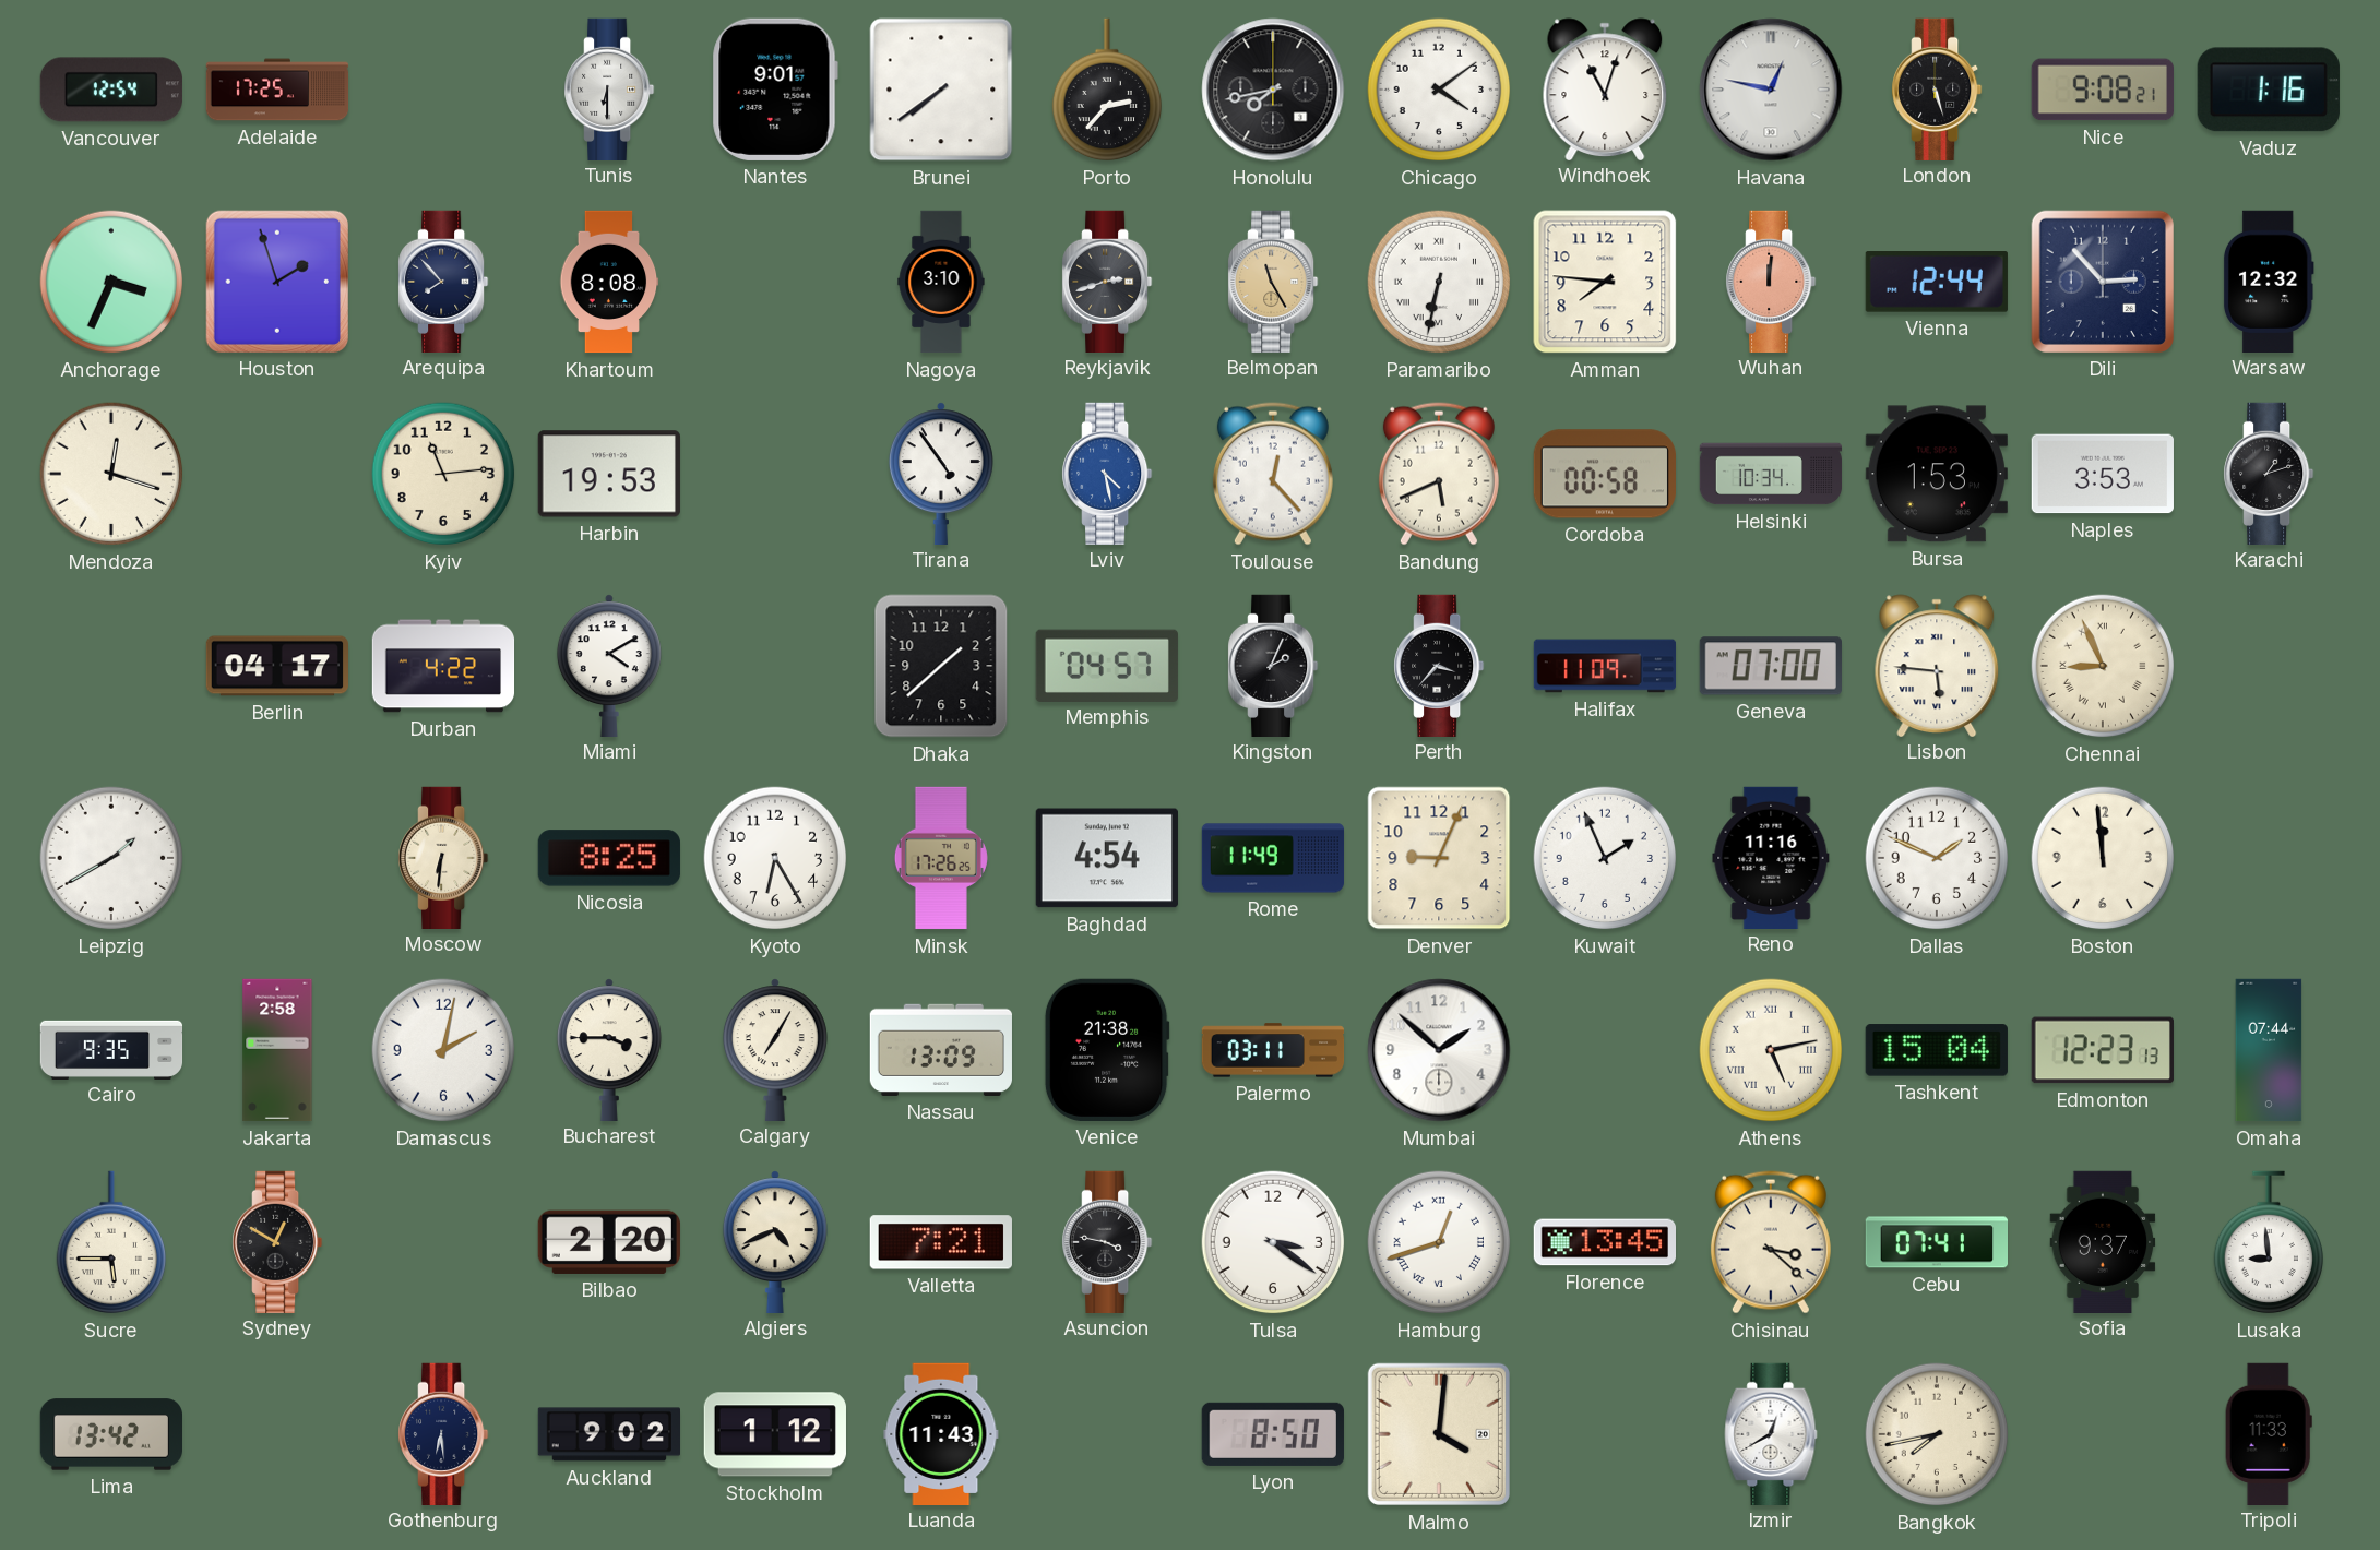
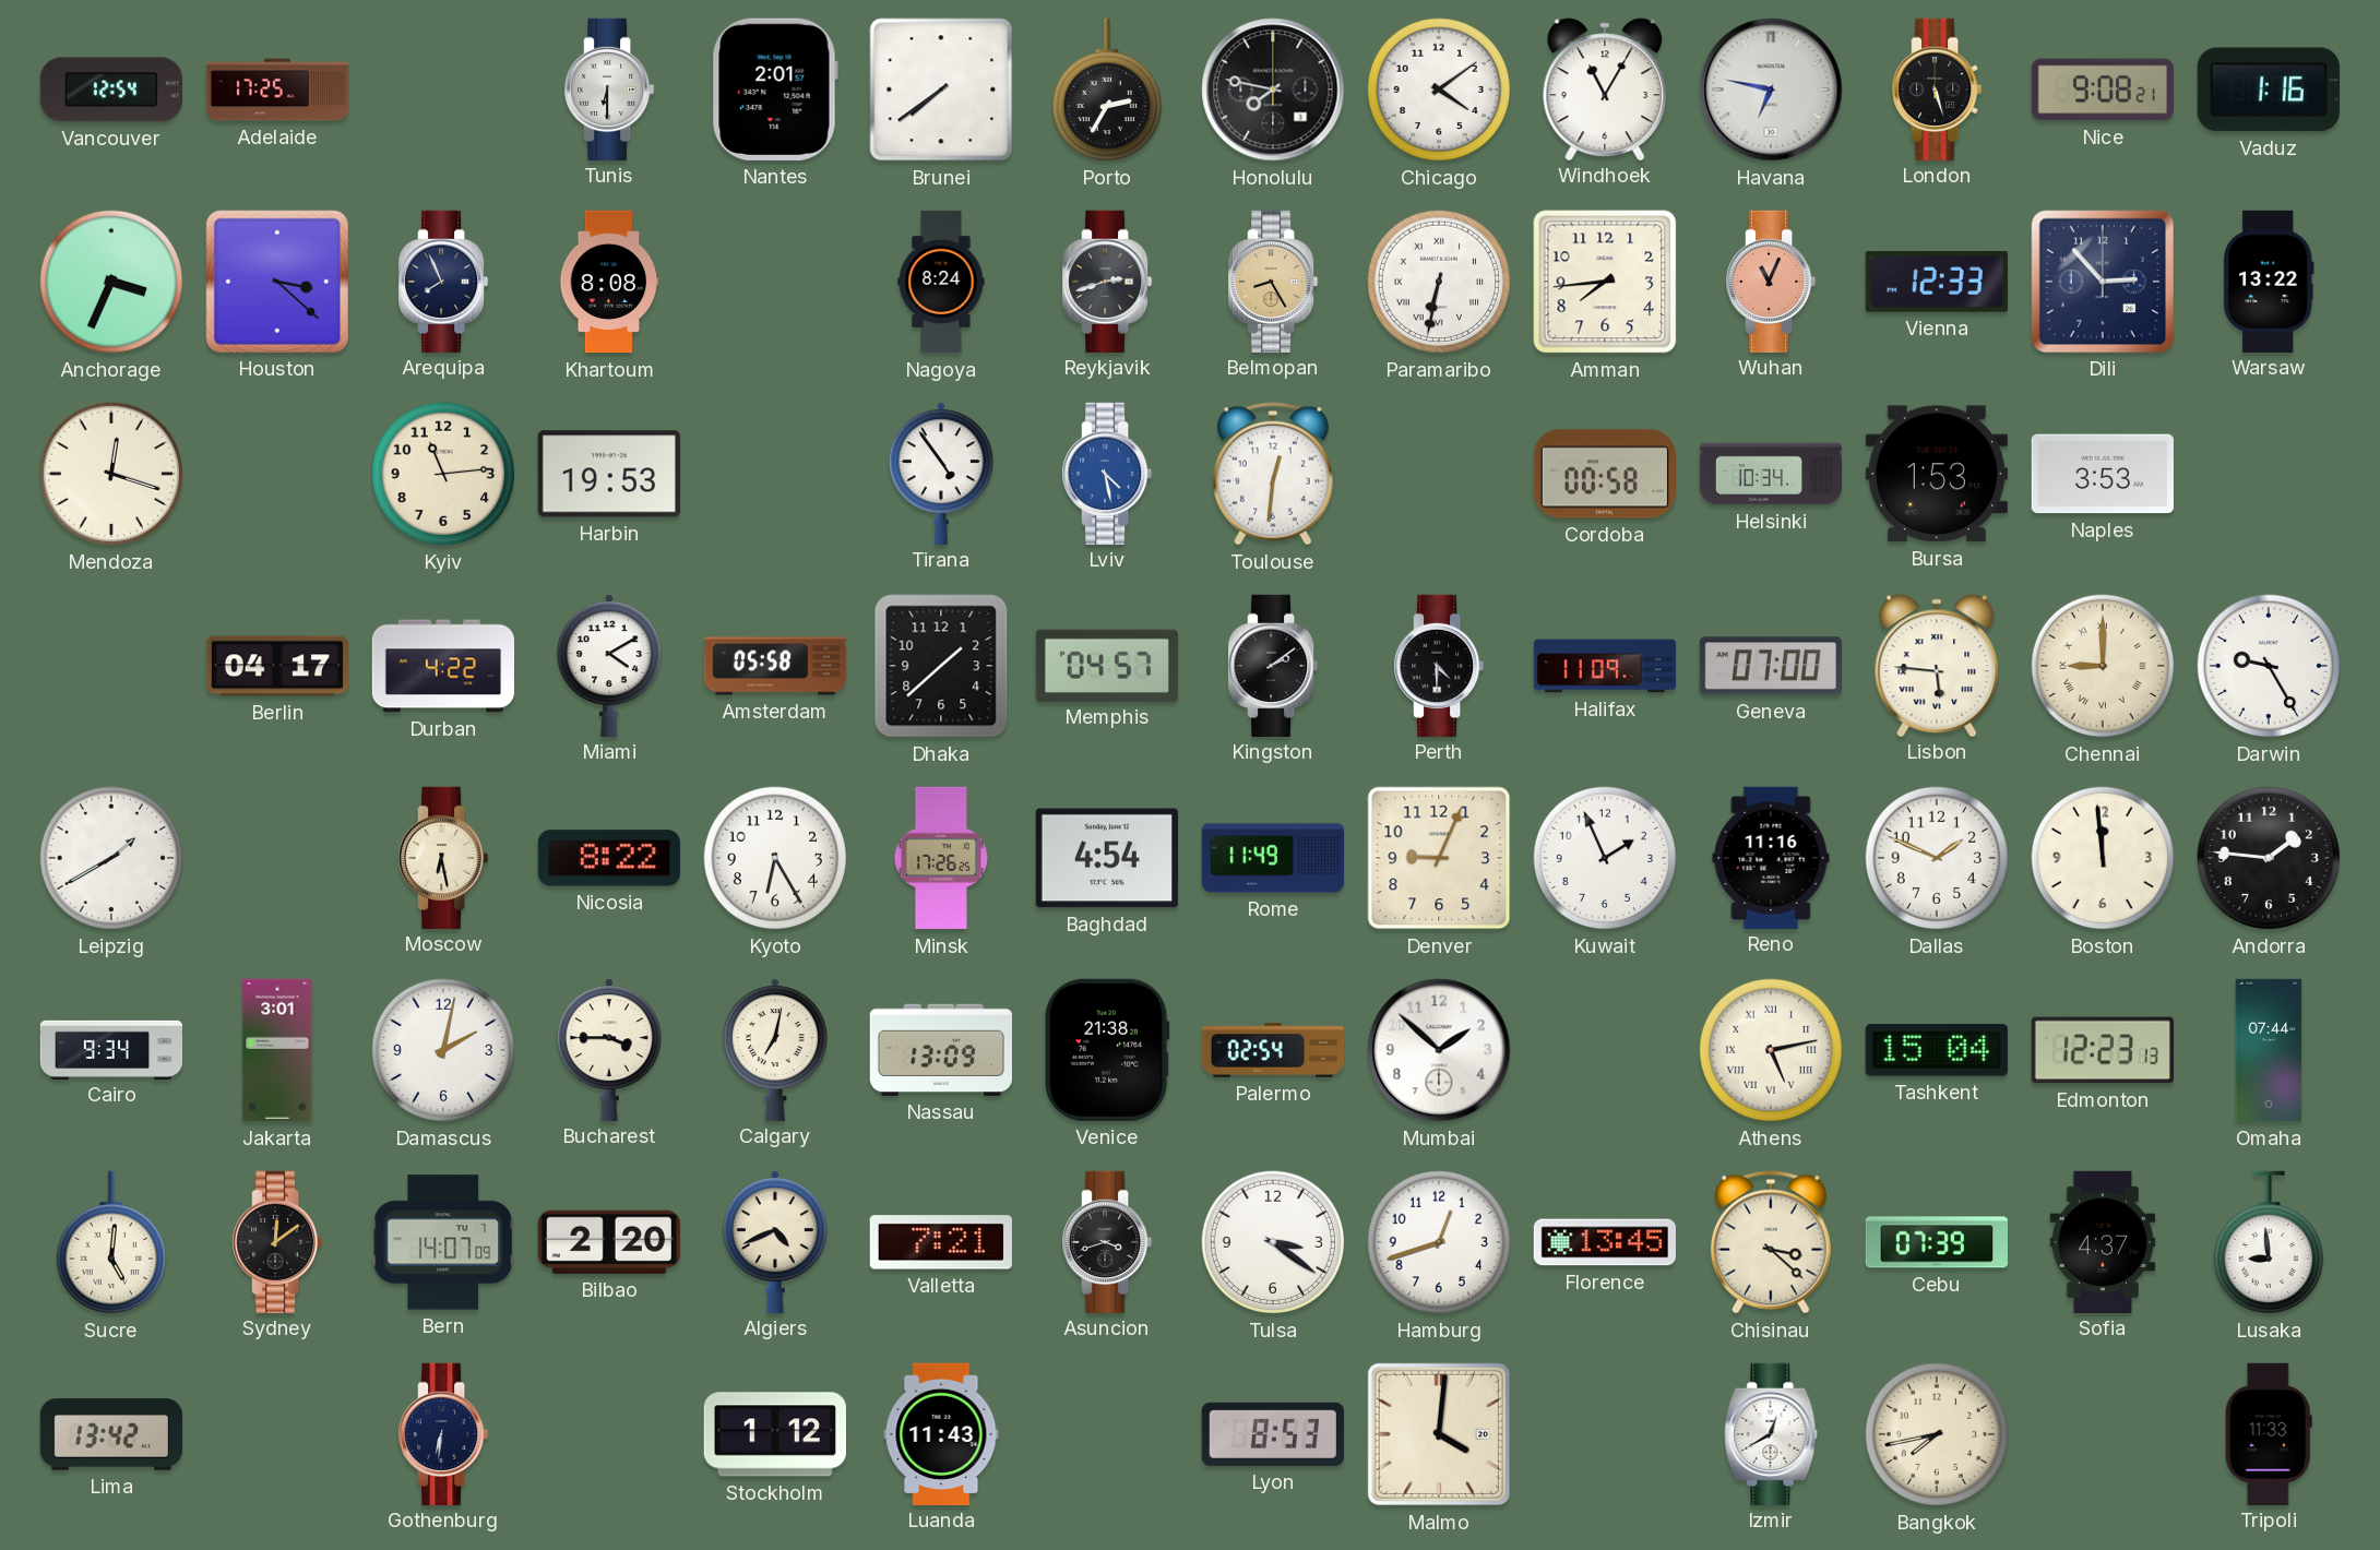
Nantes: 9:01 -> 2:01
Porto: 2:37 -> 2:35
Honolulu: 7:43 -> 7:47
Windhoek: 11:03 -> 11:05
Havana: 12:47 -> 6:47
Houston: 1:57 -> 3:22
Arequipa: 7:53 -> 7:56
Nagoya: 3:10 -> 8:24
Belmopan: 11:25 -> 8:25
Amman: 7:46 -> 7:44
Wuhan: 12:01 -> 11:04
Vienna: 12:44 -> 12:33
Warsaw: 12:32 -> 13:22
Toulouse: 12:23 -> 12:31
Bandung: 5:41 -> none
Karachi: 1:12 -> none
Amsterdam: none -> 05:58
Kingston: 2:04 -> 2:09
Perth: 3:37 -> 4:30
Chennai: 8:56 -> 9:00
Darwin: none -> 9:25
Moscow: 6:31 -> 6:28
Nicosia: 8:25 -> 8:22
Andorra: none -> 1:46
Cairo: 9:35 -> 9:34
Jakarta: 2:58 -> 3:01
Calgary: 7:05 -> 7:02
Palermo: 03:11 -> 02:54
Sucre: 5:45 -> 5:01
Sydney: 12:50 -> 12:09
Bern: none -> 14:07
Asuncion: 3:47 -> 3:42
Hamburg numerals: Roman -> Arabic
Cebu: 07:41 -> 07:39
Sofia: 9:37 -> 4:37
Gothenburg: 6:29 -> 6:31
Auckland: 9:02 -> none
Lyon: 8:50 -> 8:53
